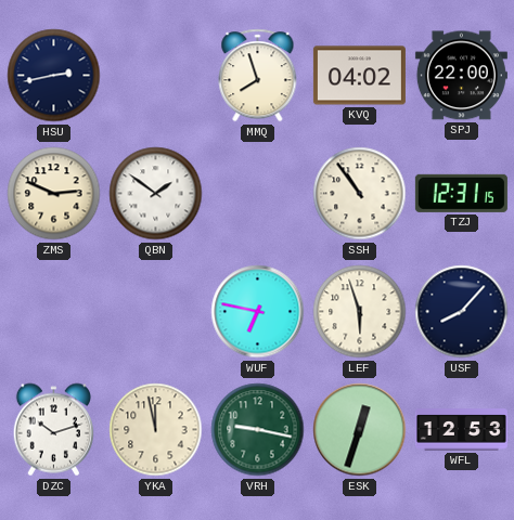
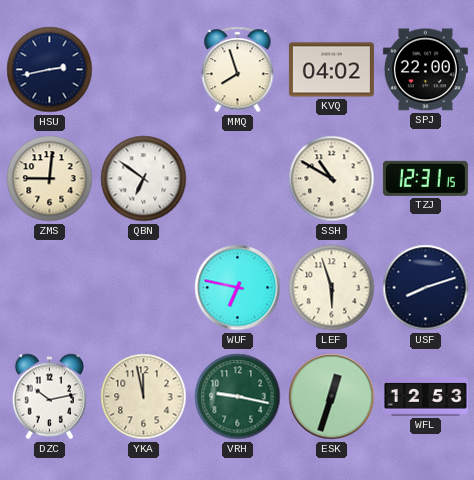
ZMS: 2:49 -> 9:01
QBN: 1:51 -> 6:51
SSH: 10:54 -> 10:50
USF: 8:07 -> 8:12
DZC: 10:12 -> 10:13
